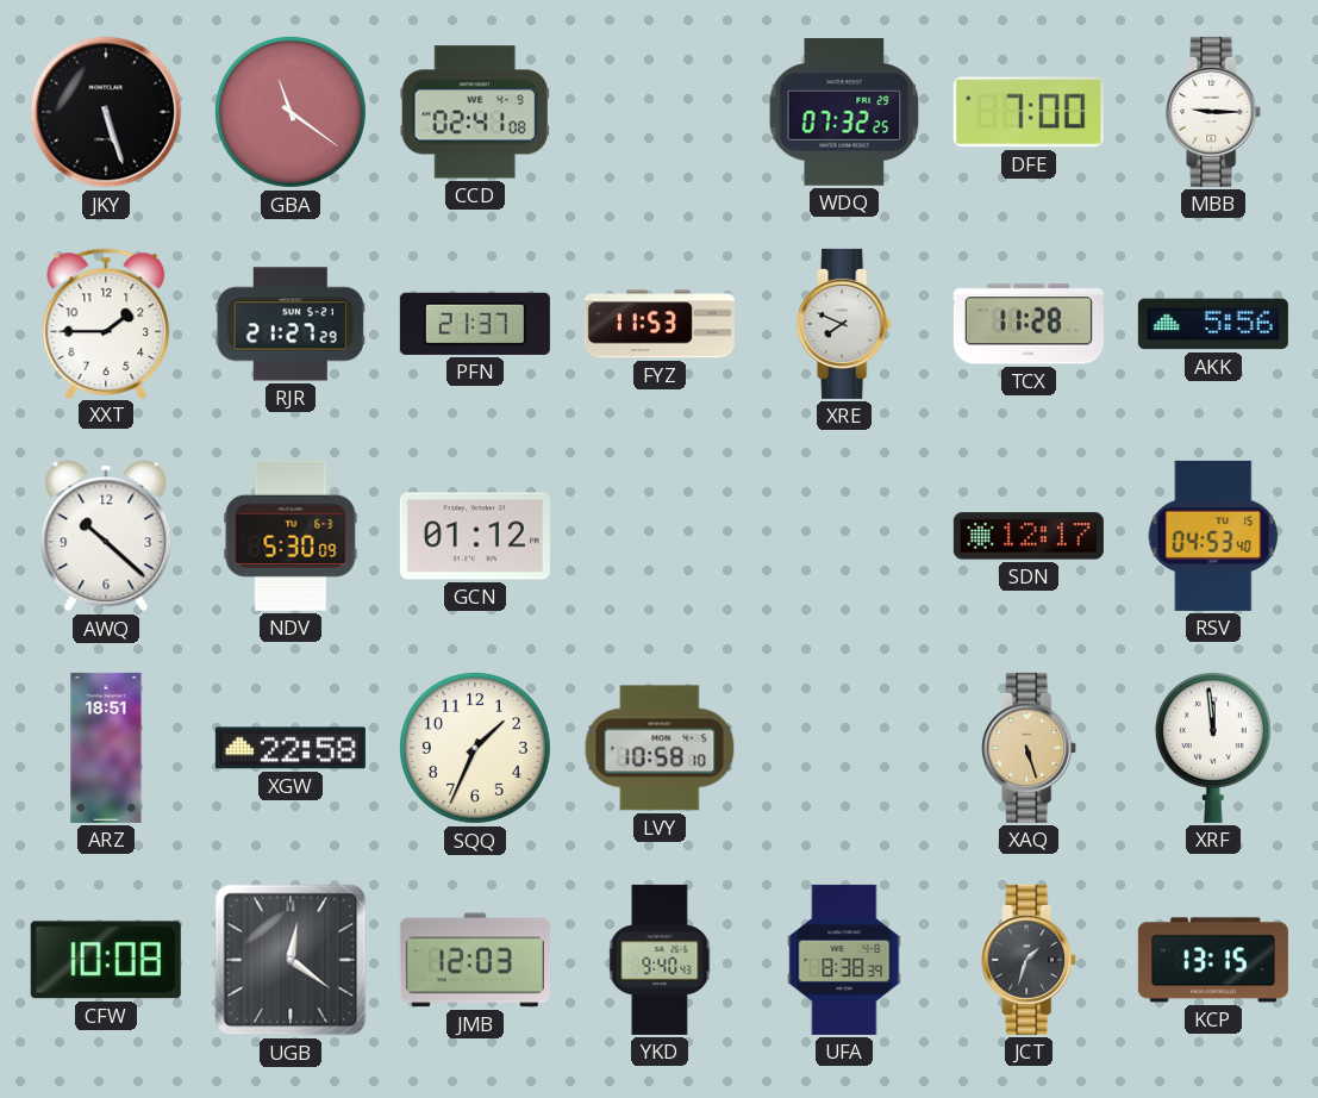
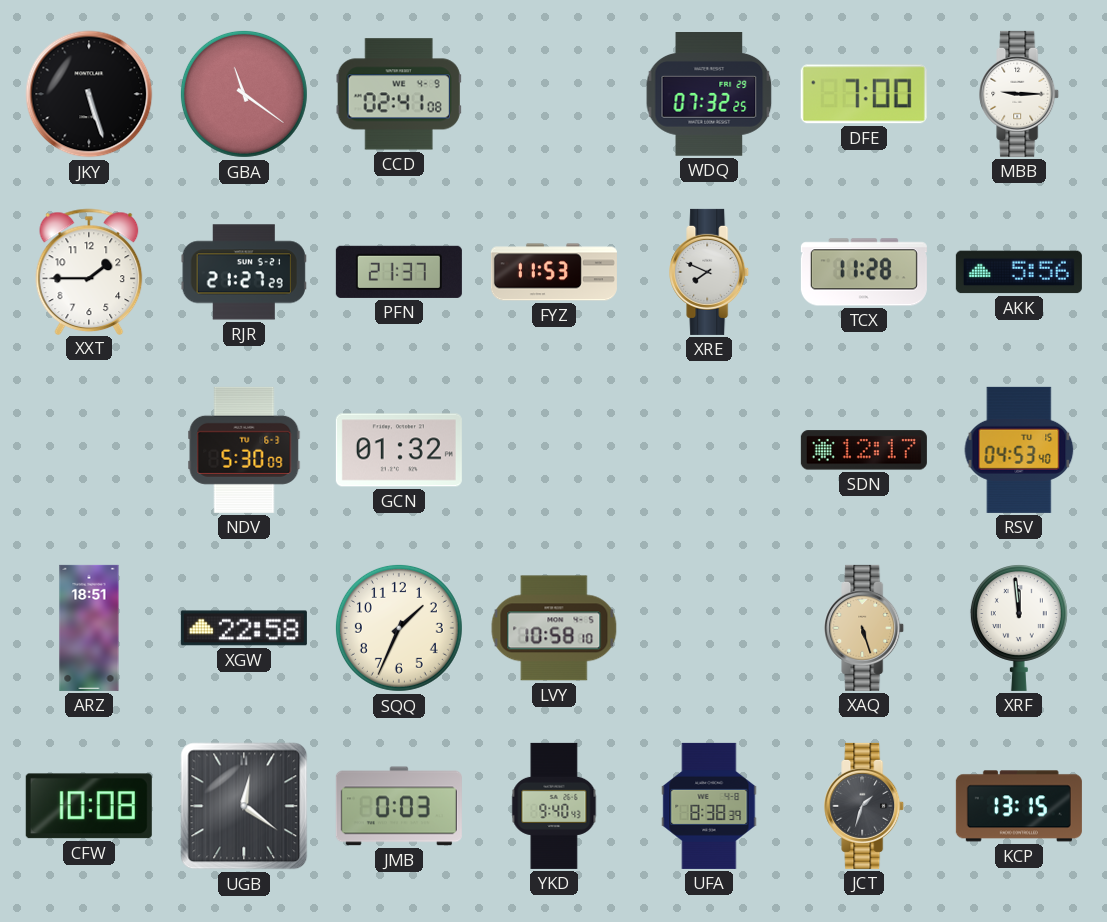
AWQ: 10:22 -> none
GCN: 01:12 -> 01:32
JMB: 12:03 -> 0:03
